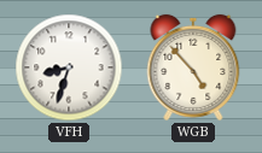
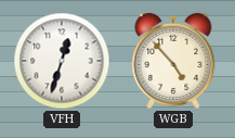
VFH: 8:33 -> 12:33
